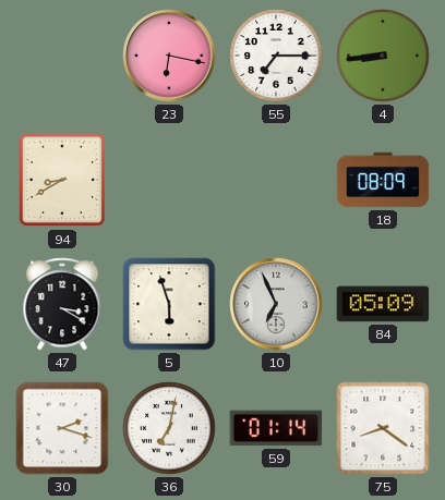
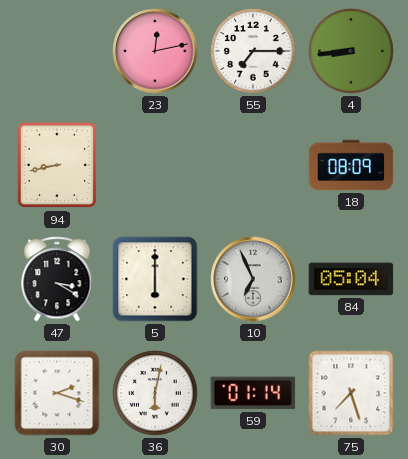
23: 6:17 -> 12:13
94: 8:40 -> 8:43
5: 5:57 -> 6:00
84: 05:09 -> 05:04
36: 7:02 -> 6:02
75: 8:21 -> 7:27
